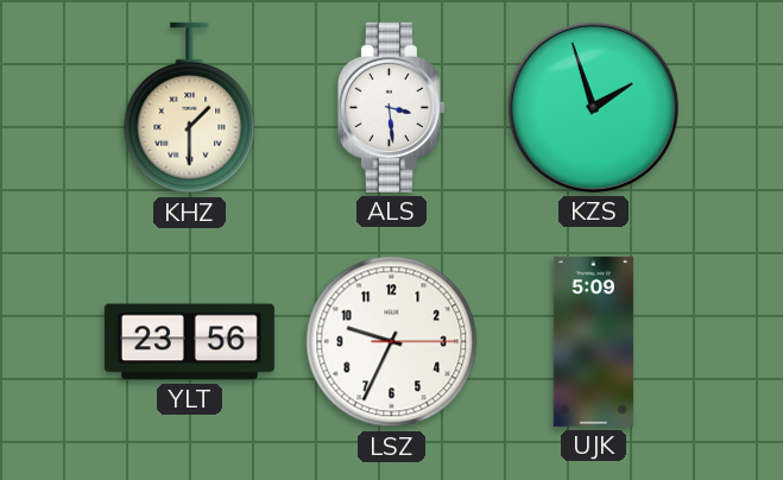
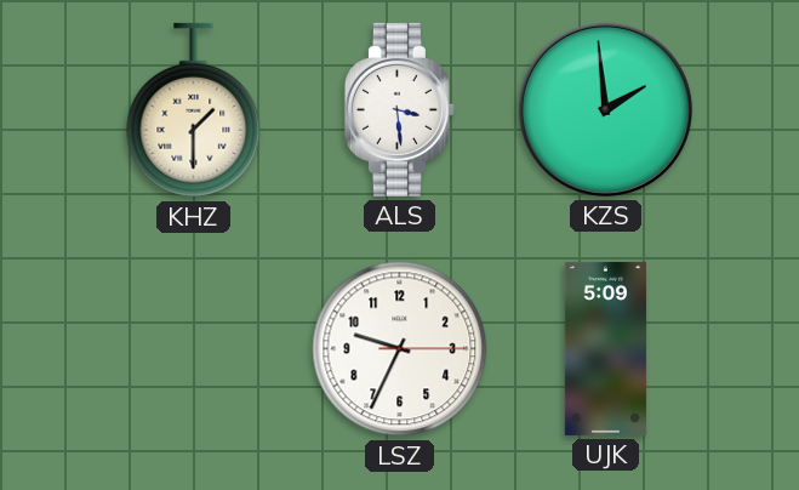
KZS: 1:57 -> 1:59
YLT: 23:56 -> none
